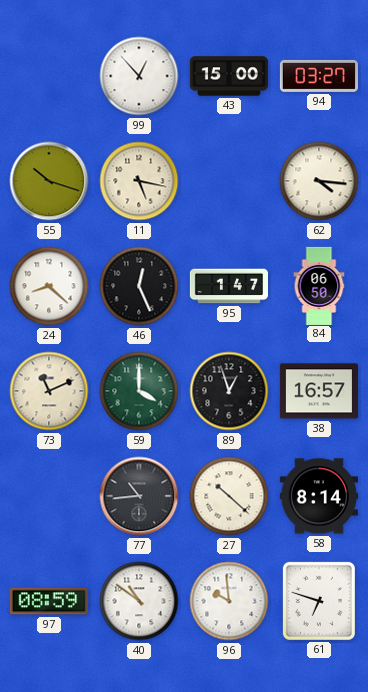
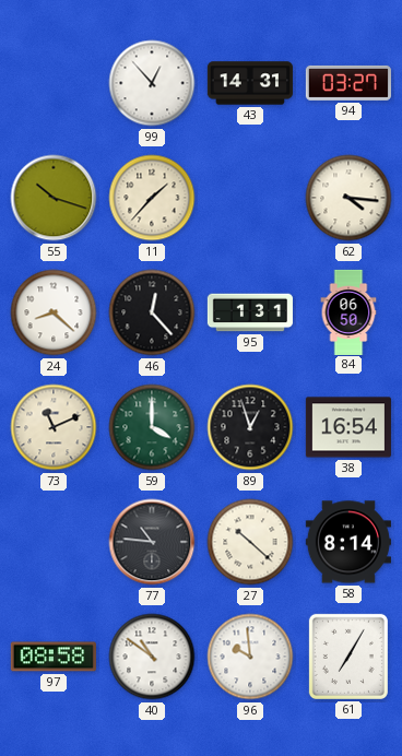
43: 15:00 -> 14:31
11: 5:17 -> 1:37
46: 12:26 -> 12:23
95: 1:47 -> 1:31
38: 16:57 -> 16:54
77: 10:44 -> 10:46
97: 08:59 -> 08:58
61: 6:48 -> 7:05
